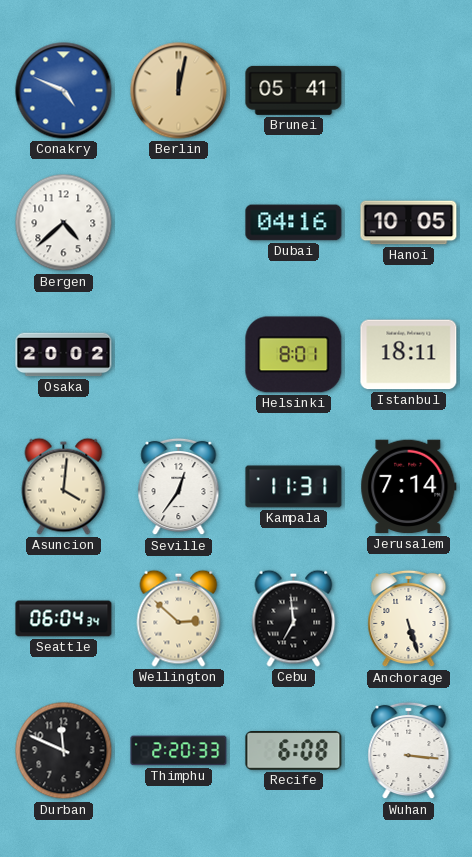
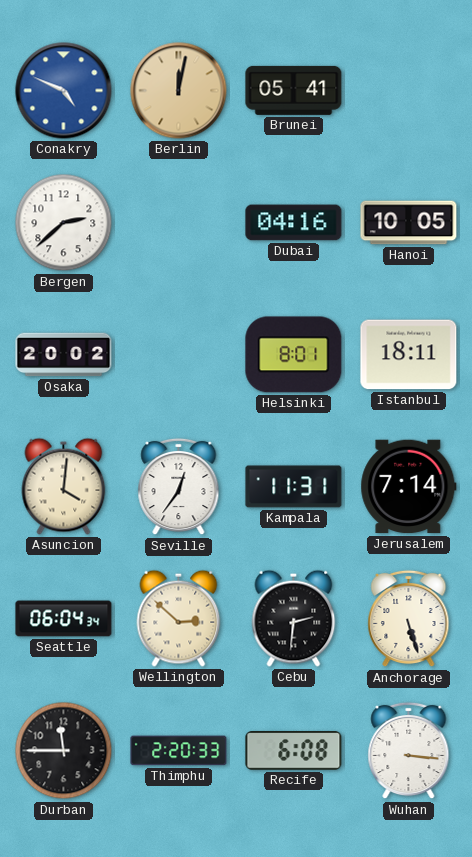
Bergen: 4:38 -> 2:38
Cebu: 6:59 -> 2:31
Durban: 11:49 -> 11:45
